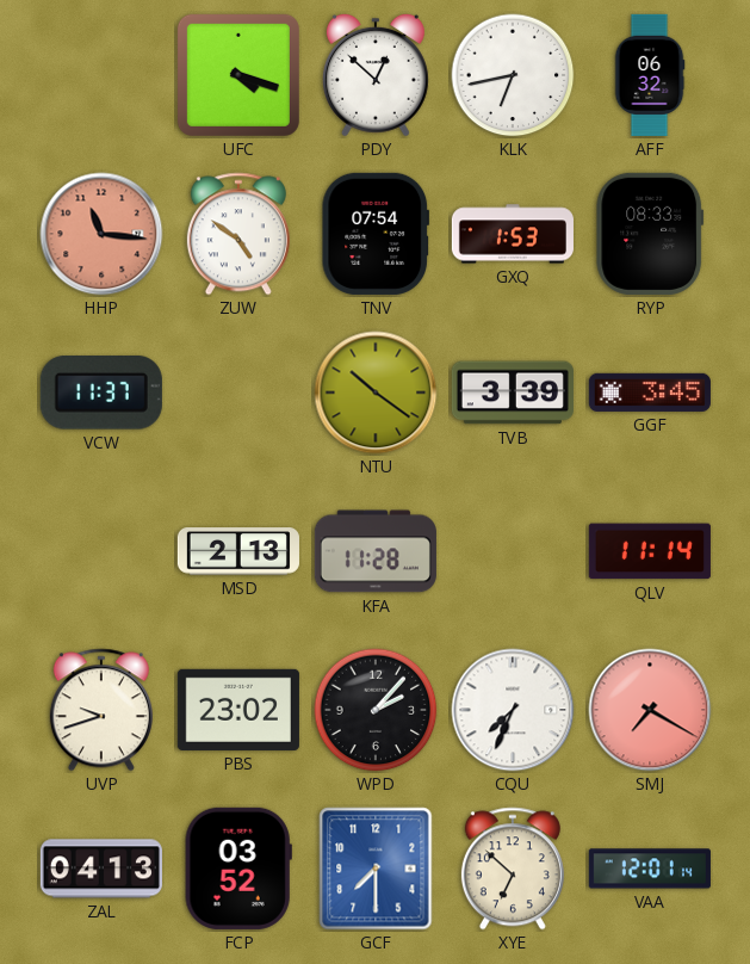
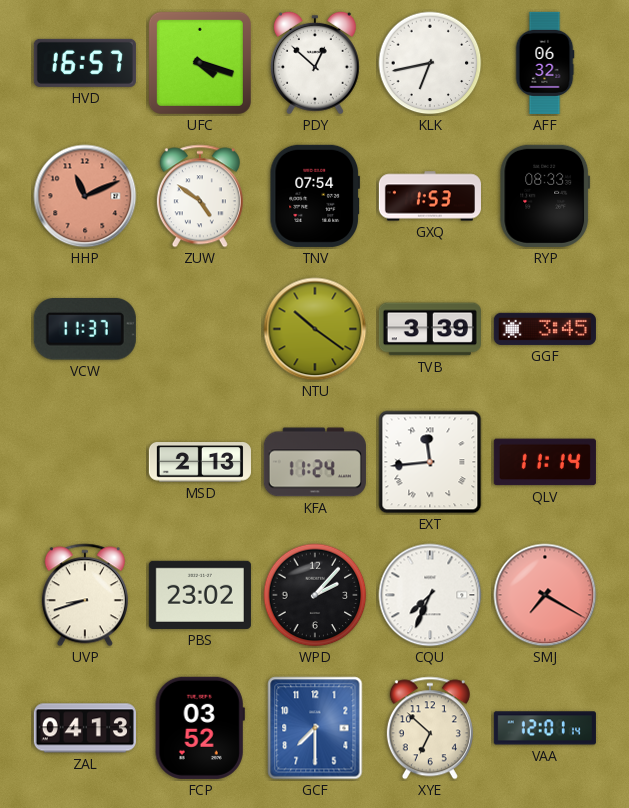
HVD: none -> 16:57
HHP: 11:16 -> 11:11
KFA: 11:28 -> 11:24
EXT: none -> 11:44
UVP: 9:42 -> 8:42
